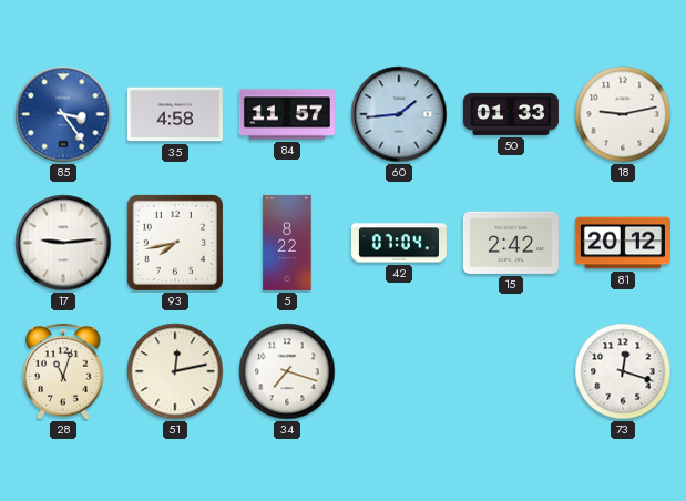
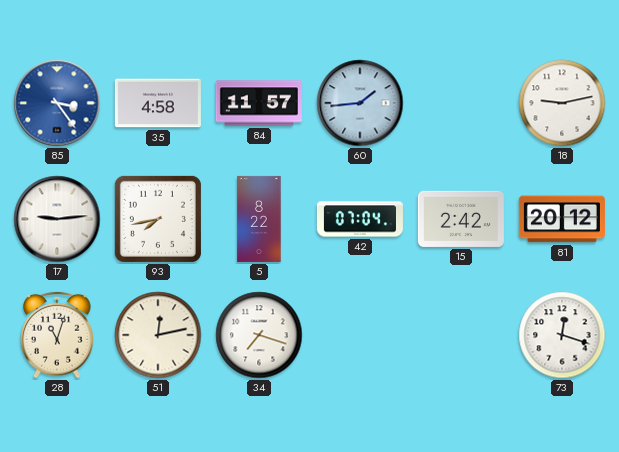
50: 01:33 -> none
